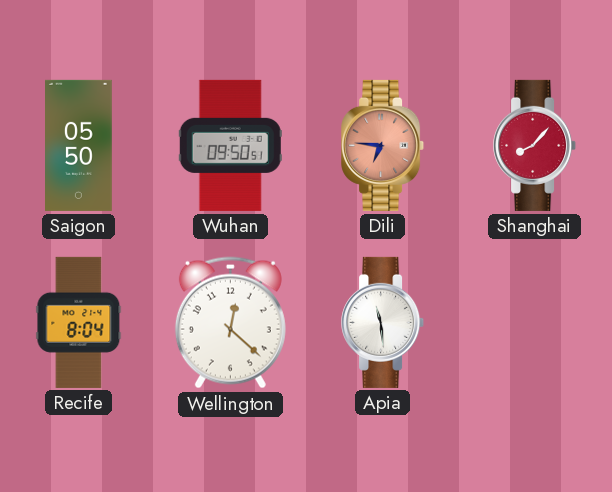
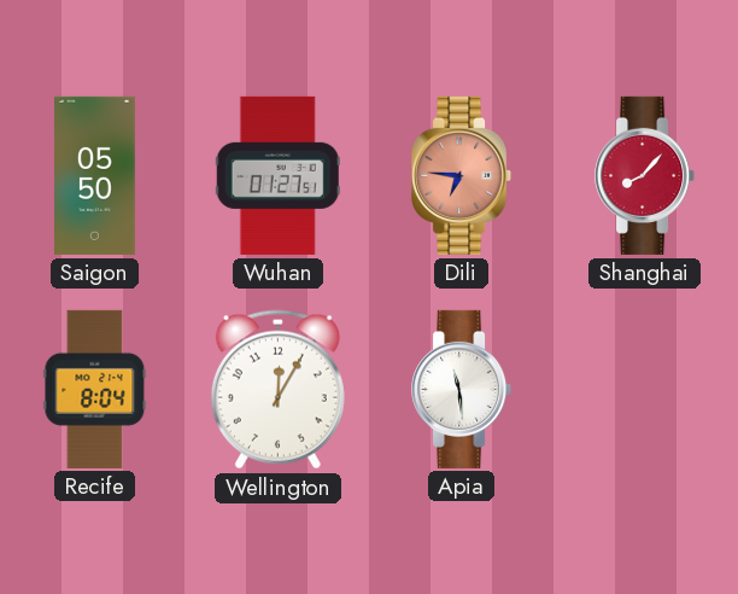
Wuhan: 09:50 -> 01:27
Wellington: 12:22 -> 12:05
